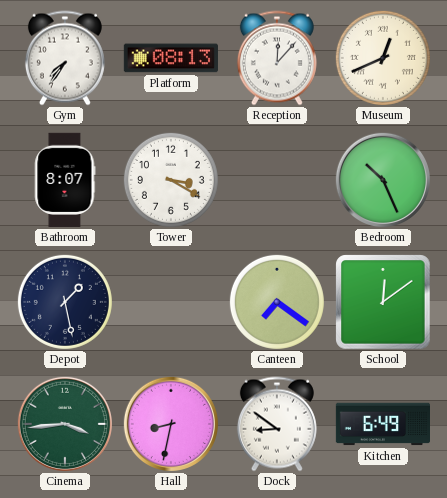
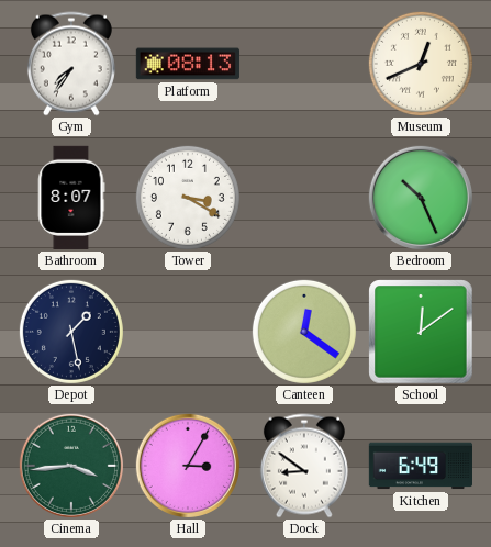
Reception: 12:07 -> none
Canteen: 7:21 -> 12:21
Hall: 8:32 -> 3:05
